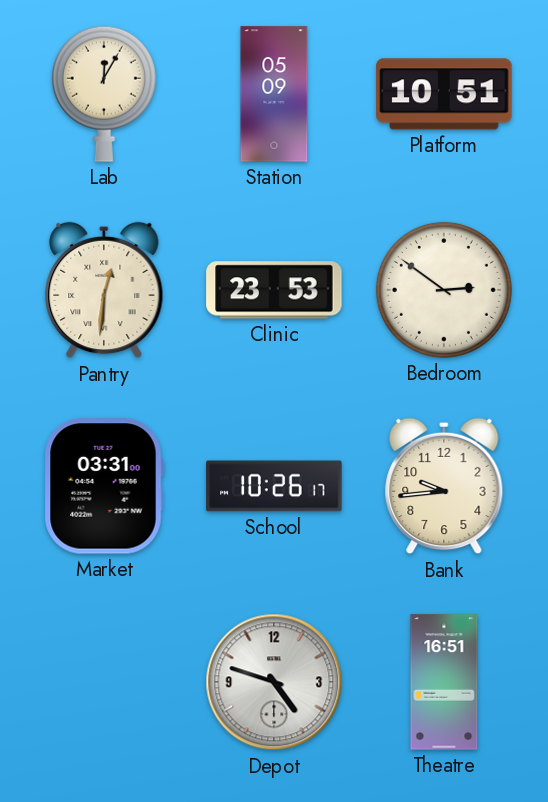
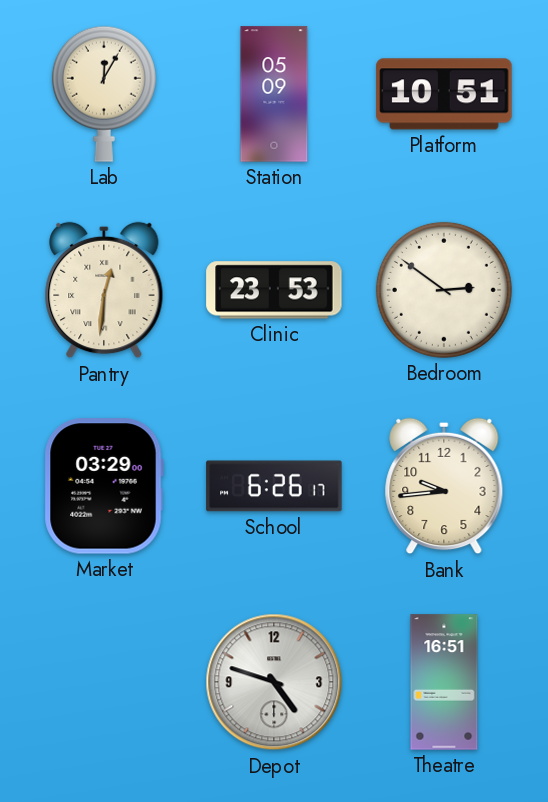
Market: 03:31 -> 03:29
School: 10:26 -> 6:26
